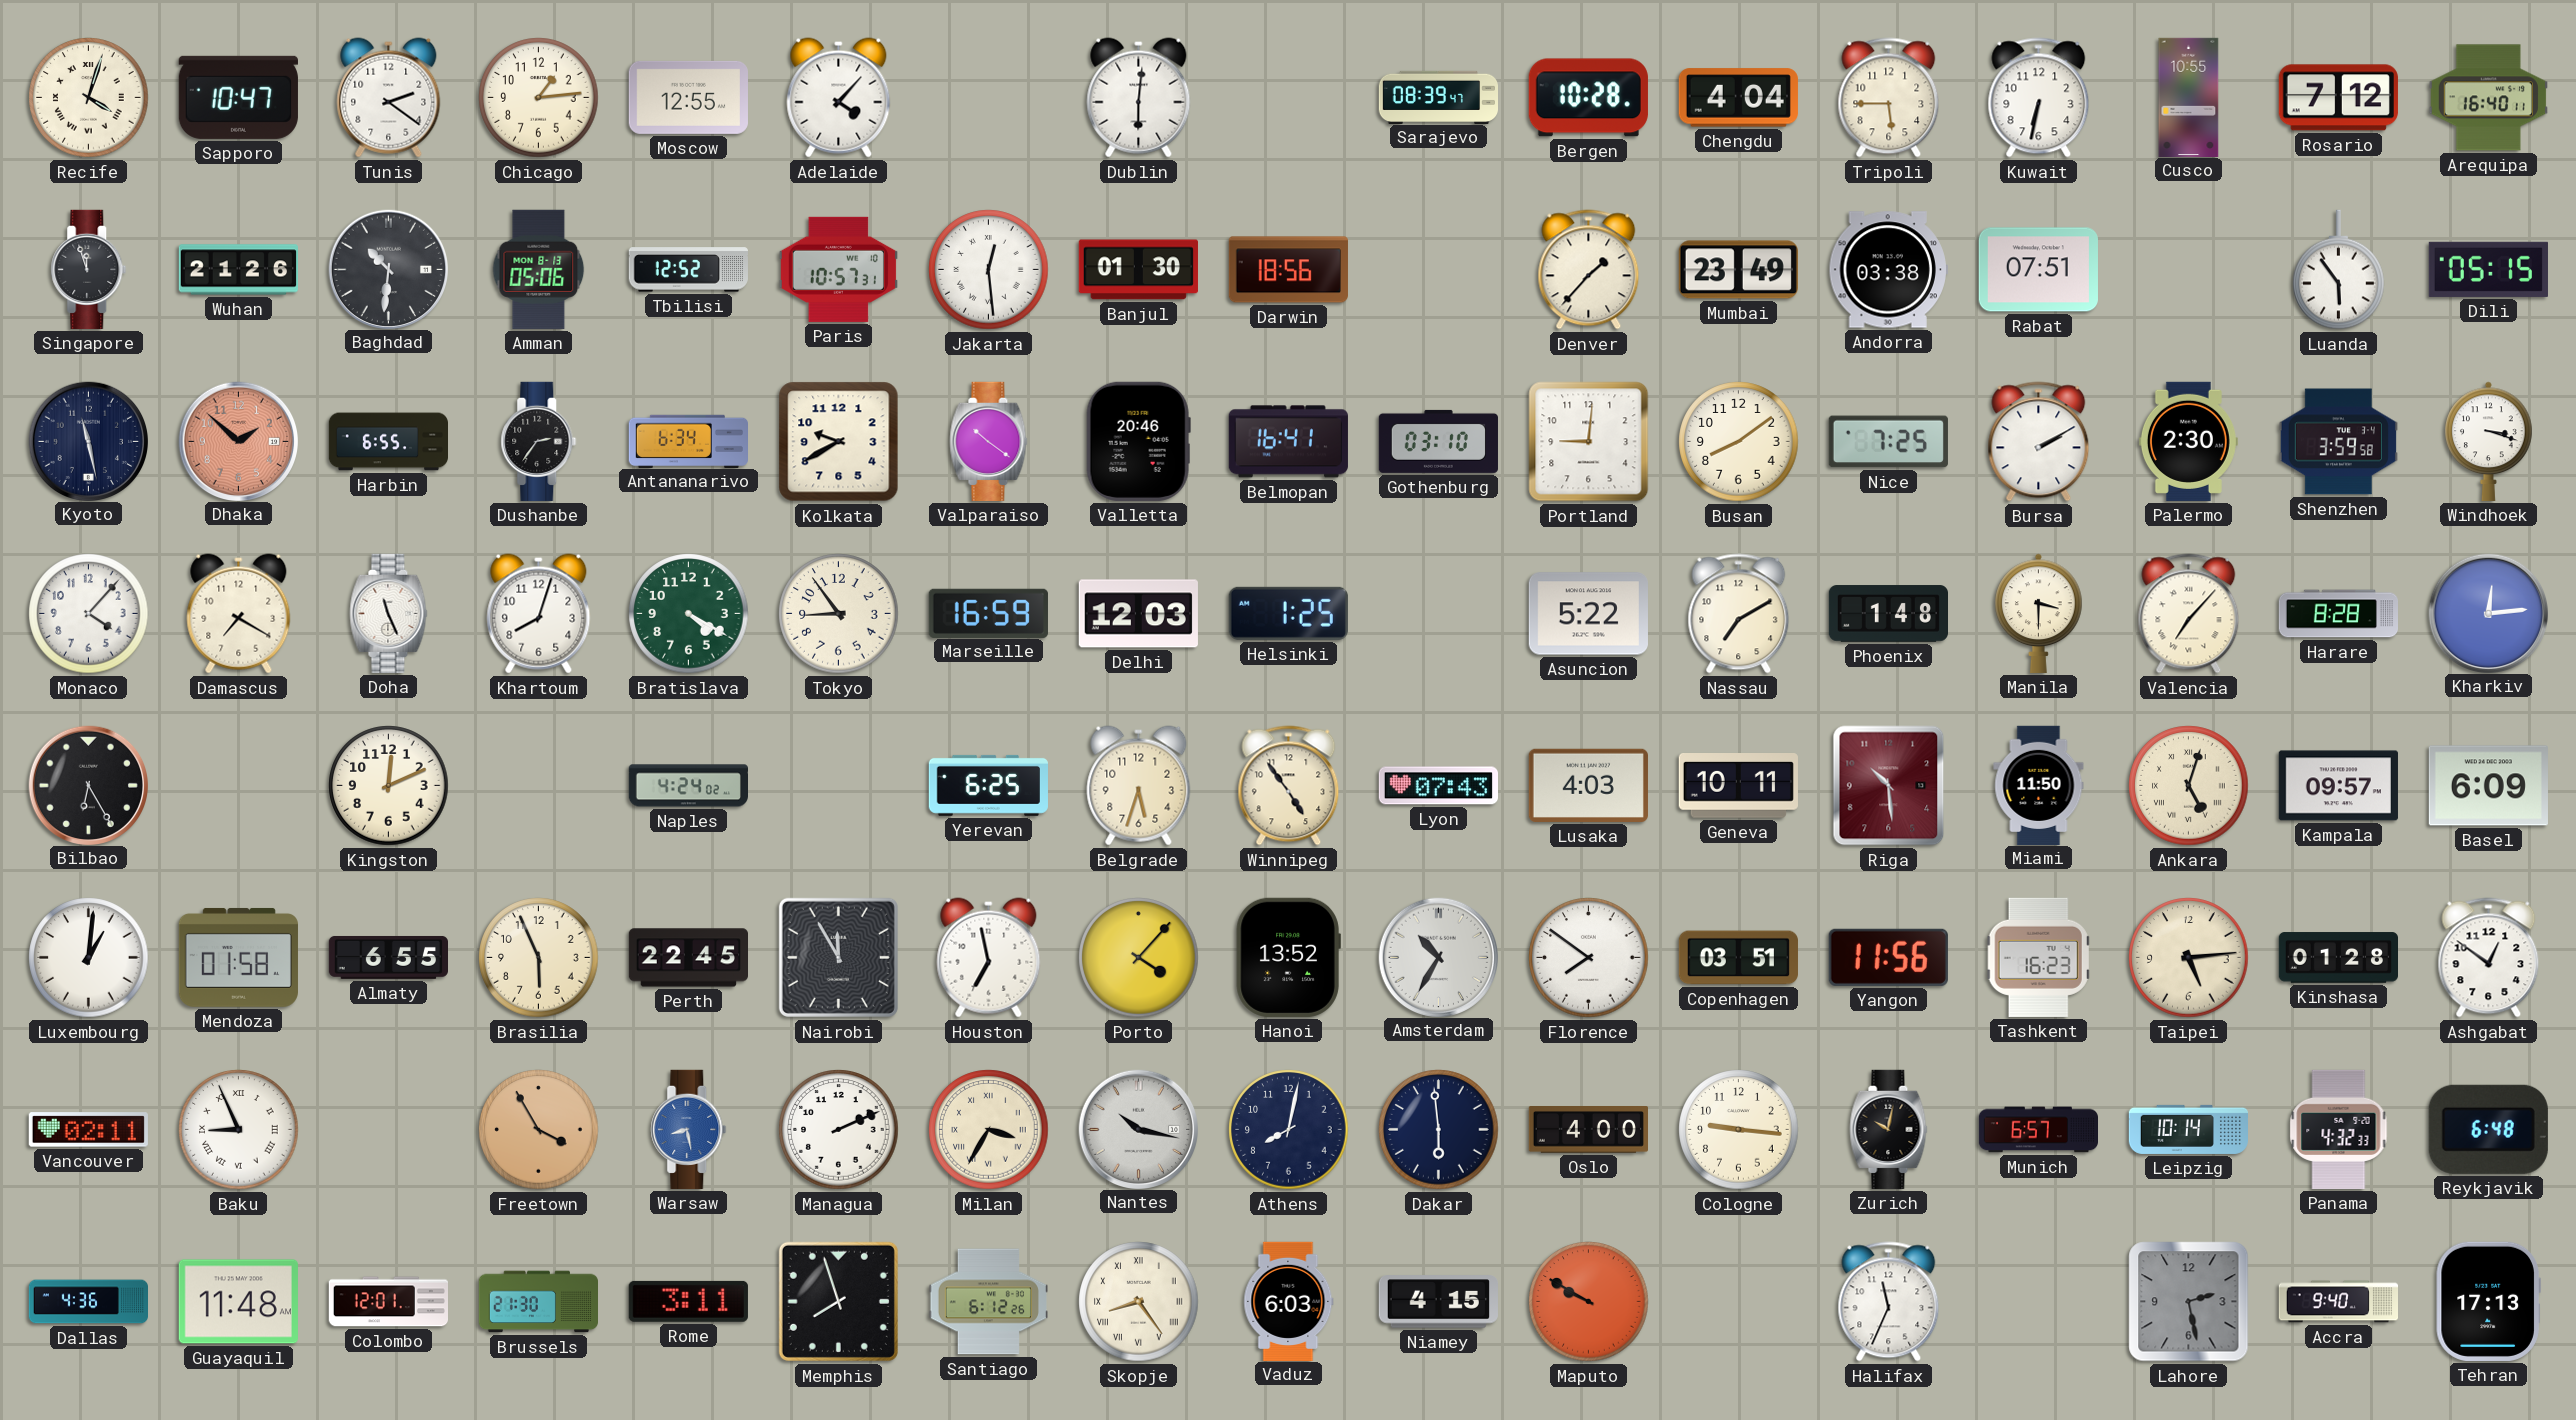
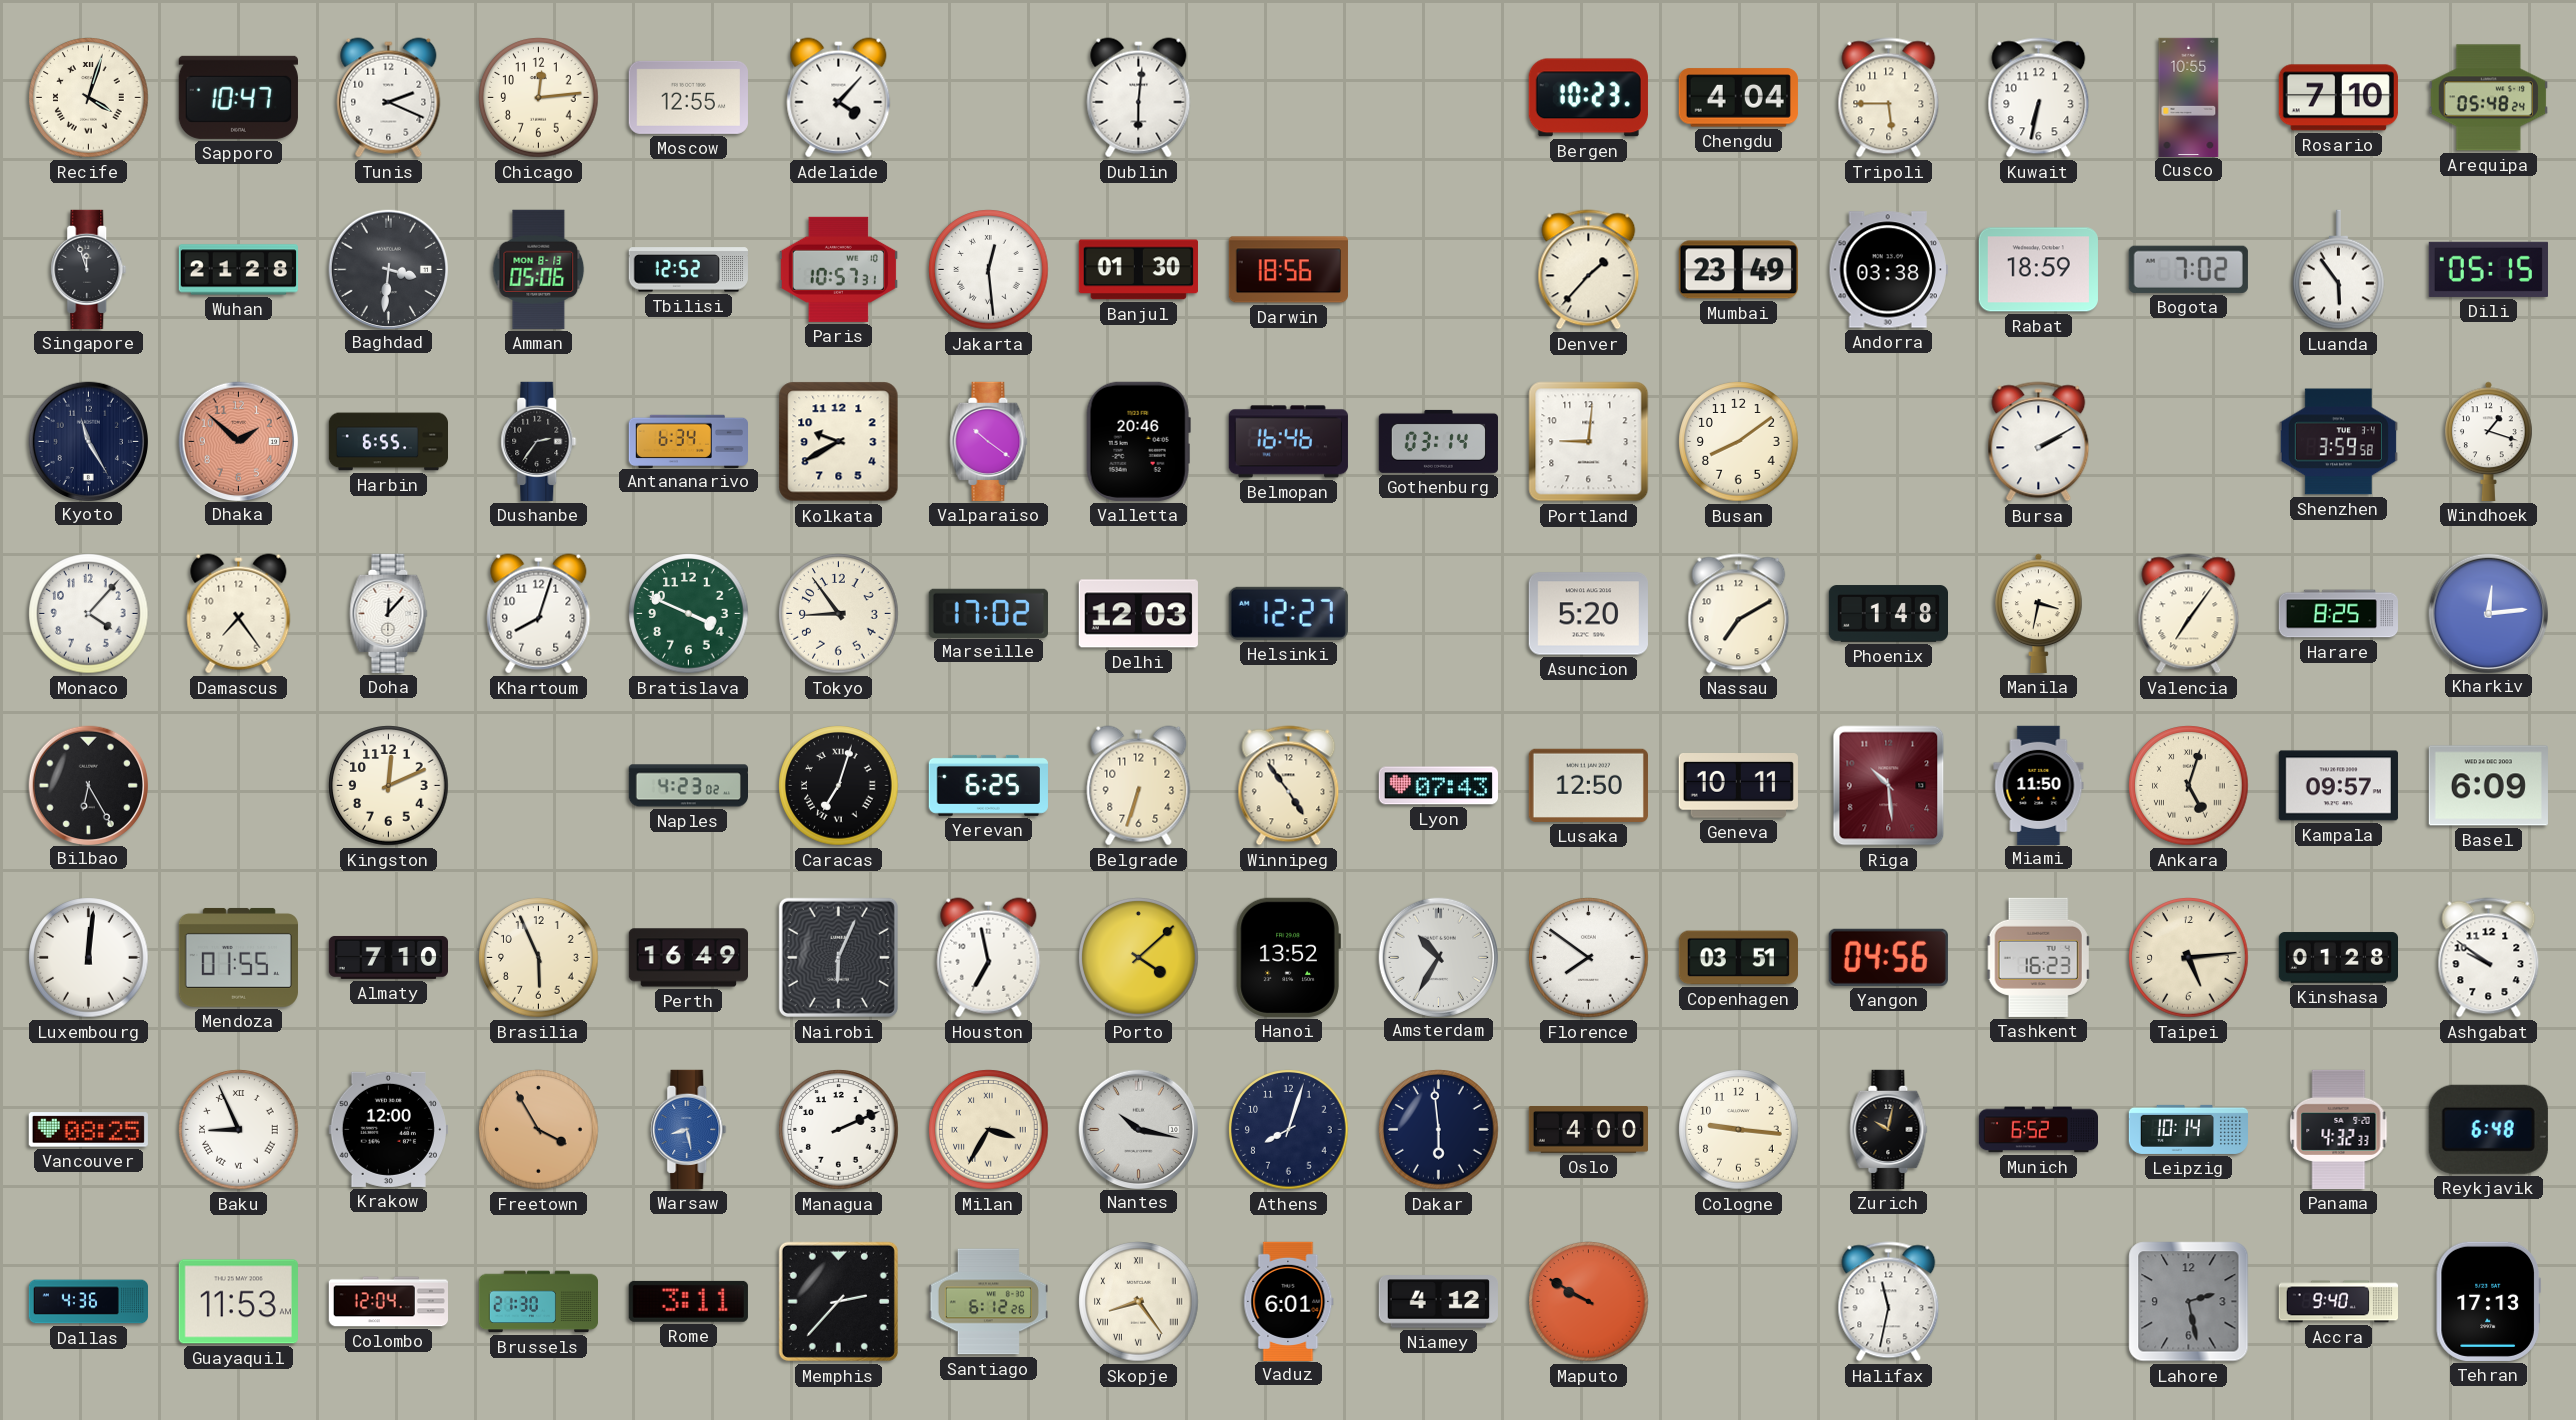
Tunis: 2:21 -> 2:19
Chicago: 1:14 -> 12:14
Sarajevo: 08:39 -> none
Bergen: 10:28 -> 10:23
Rosario: 7:12 -> 7:10
Arequipa: 16:40 -> 05:48
Wuhan: 21:26 -> 21:28
Baghdad: 10:31 -> 3:31
Rabat: 07:51 -> 18:59
Bogota: none -> 7:02
Kyoto: 11:28 -> 11:25
Belmopan: 16:41 -> 16:46
Gothenburg: 03:10 -> 03:14
Nice: 7:25 -> none
Palermo: 2:30 -> none
Windhoek: 3:18 -> 1:18
Damascus: 7:20 -> 7:24
Doha: 11:26 -> 12:07
Bratislava: 4:20 -> 3:49
Marseille: 16:59 -> 17:02
Helsinki: 1:25 -> 12:27
Asuncion: 5:22 -> 5:20
Manila: 3:30 -> 3:32
Valencia: 7:07 -> 7:06
Harare: 8:28 -> 8:25
Naples: 4:24 -> 4:23
Caracas: none -> 7:03
Belgrade: 5:33 -> 6:33
Lusaka: 4:03 -> 12:50
Luxembourg: 1:01 -> 12:01
Mendoza: 01:58 -> 01:55
Almaty: 6:55 -> 7:10
Perth: 22:45 -> 16:49
Nairobi: 11:55 -> 6:04
Porto: 4:07 -> 4:08
Yangon: 11:56 -> 04:56
Ashgabat: 12:51 -> 9:51
Vancouver: 02:11 -> 08:25
Krakow: none -> 12:00
Athens: 8:02 -> 8:03
Munich: 6:57 -> 6:52
Guayaquil: 11:48 -> 11:53
Colombo: 12:01 -> 12:04
Memphis: 7:57 -> 2:37
Vaduz: 6:03 -> 6:01
Niamey: 4:15 -> 4:12
Halifax: 11:34 -> 11:32
